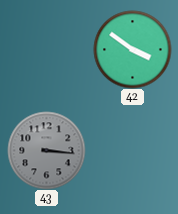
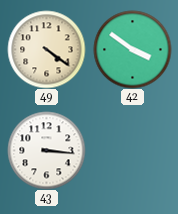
49: none -> 4:21
43 dial: grey -> white
